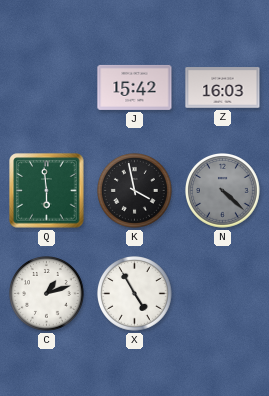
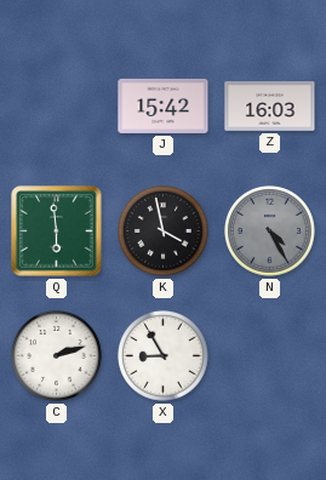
N: 4:22 -> 4:25
C: 1:12 -> 2:12
X: 4:55 -> 8:55
